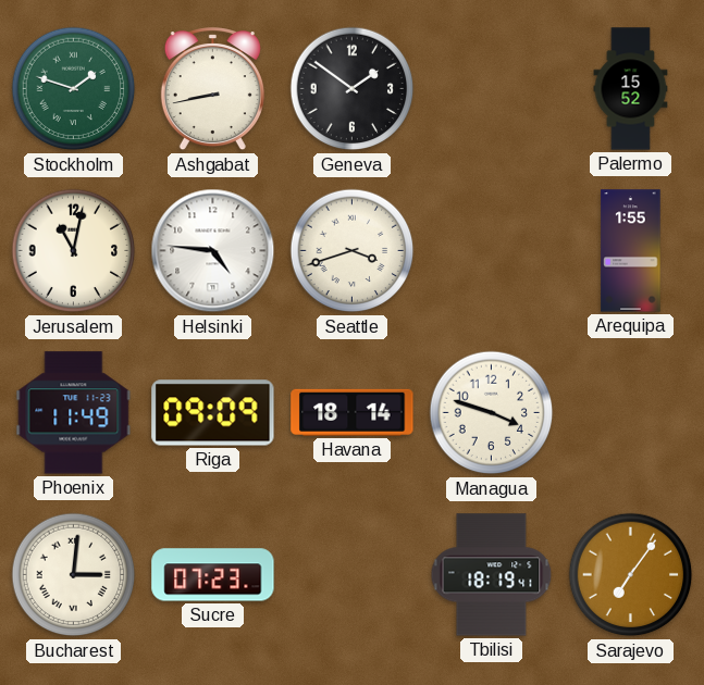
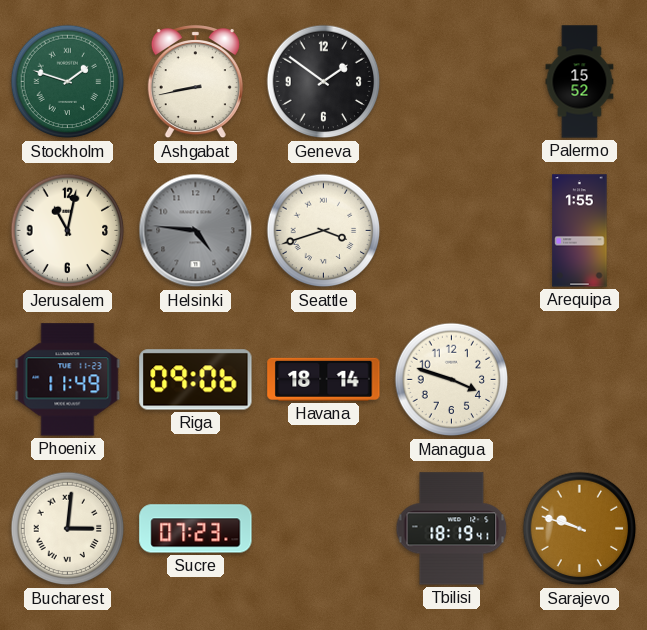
Helsinki dial: white -> grey
Riga: 09:09 -> 09:06
Sarajevo: 7:06 -> 9:48
